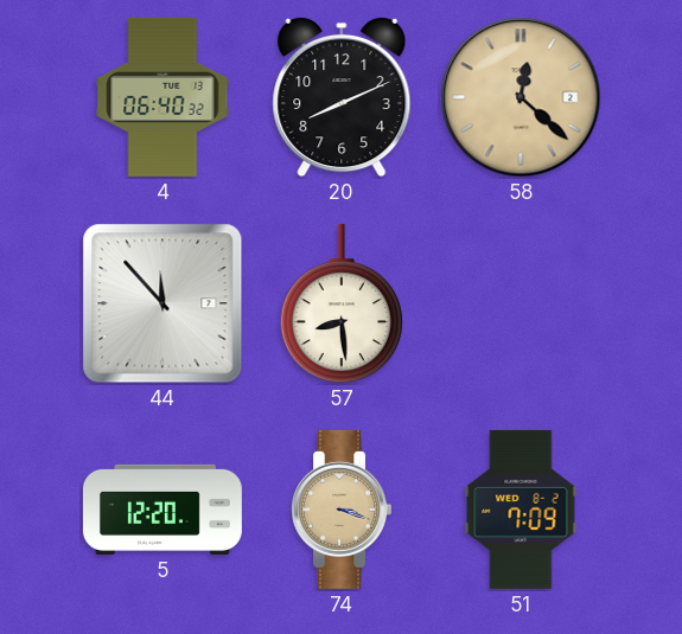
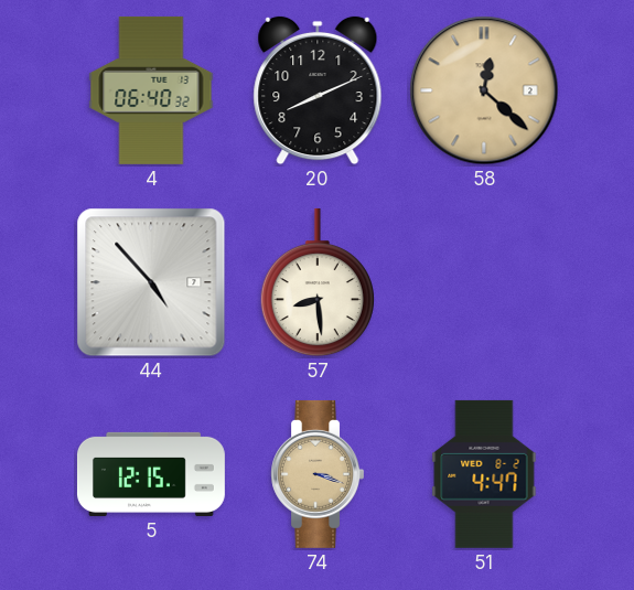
44: 11:53 -> 4:53
5: 12:20 -> 12:15
51: 7:09 -> 4:47
